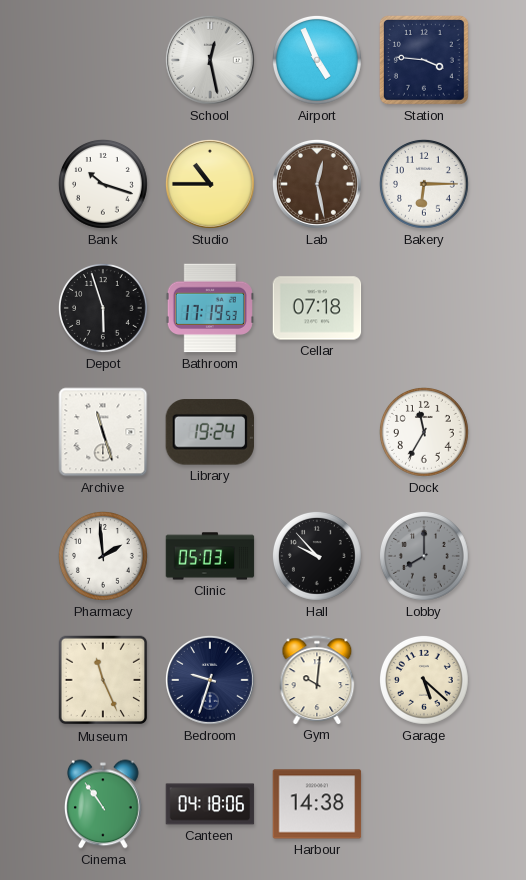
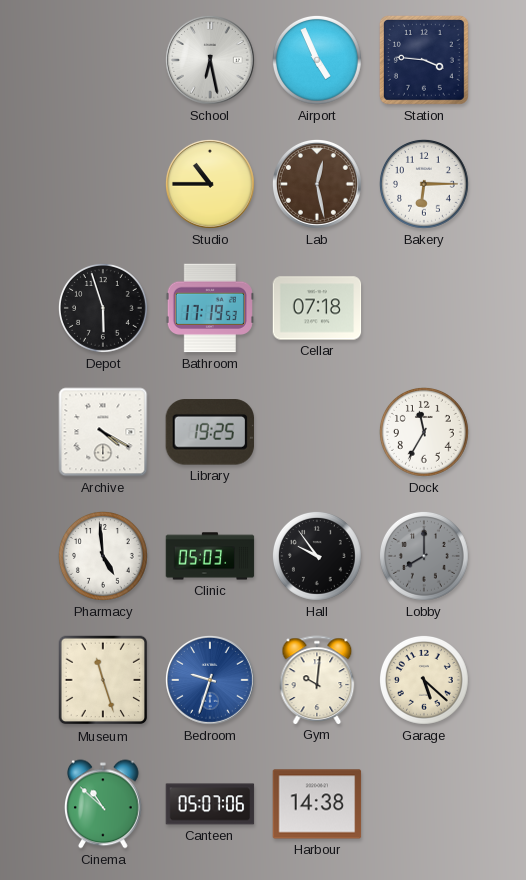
School: 12:28 -> 6:28
Bank: 10:18 -> none
Archive: 11:27 -> 4:20
Library: 19:24 -> 19:25
Pharmacy: 1:59 -> 4:59
Hall: 9:53 -> 9:54
Museum: 11:26 -> 11:27
Bedroom dial: navy -> blue
Cinema: 10:54 -> 10:52
Canteen: 04:18 -> 05:07
